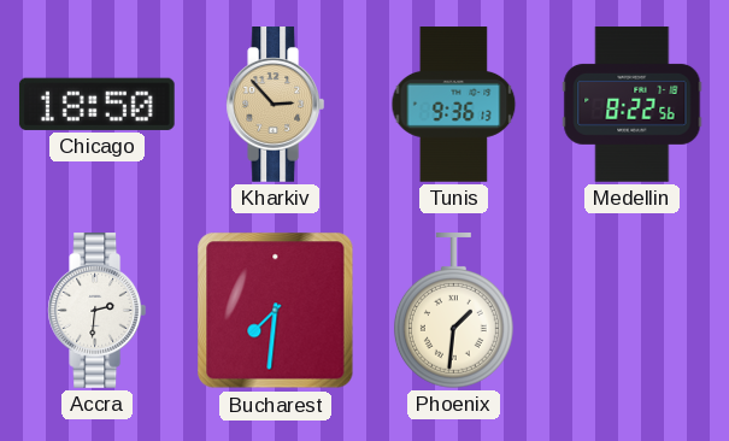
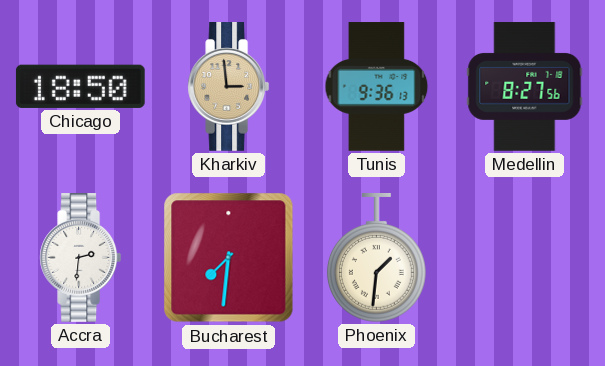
Kharkiv: 2:53 -> 2:59
Medellin: 8:22 -> 8:27
